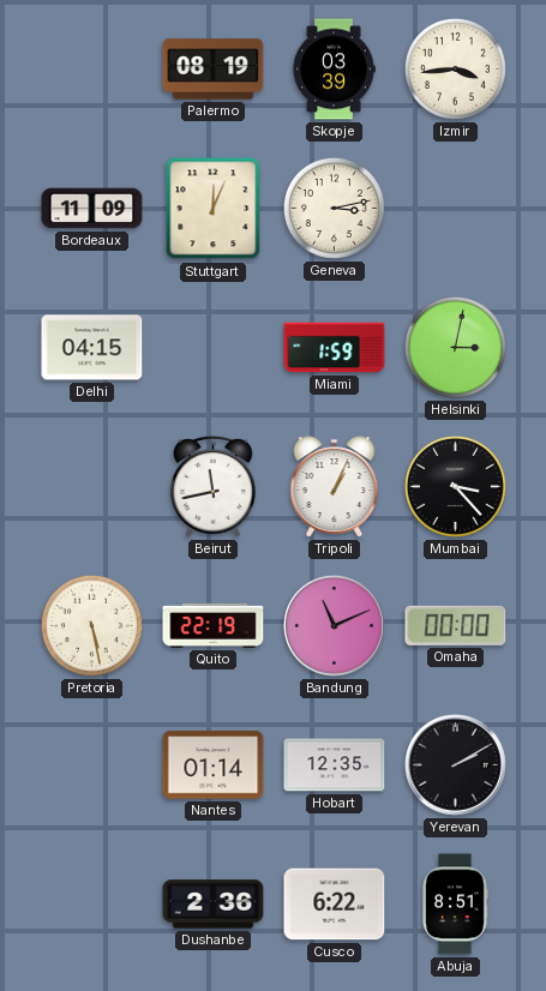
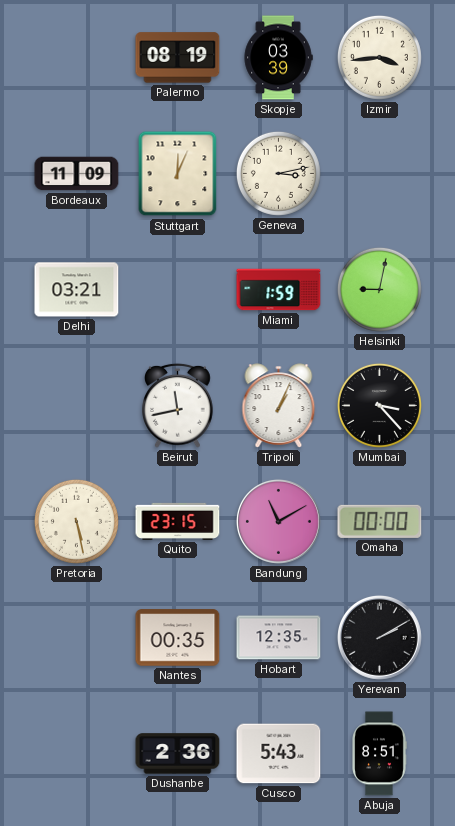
Delhi: 04:15 -> 03:21
Helsinki: 3:02 -> 9:02
Quito: 22:19 -> 23:15
Bandung: 11:11 -> 11:10
Nantes: 01:14 -> 00:35
Cusco: 6:22 -> 5:43
